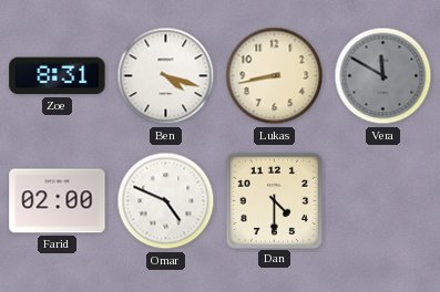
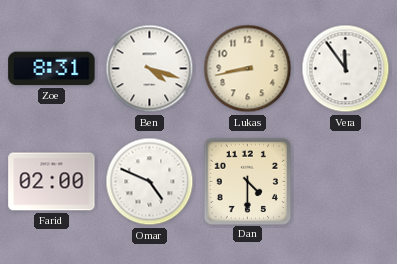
Vera: 11:50 -> 11:54
Vera dial: grey -> white
